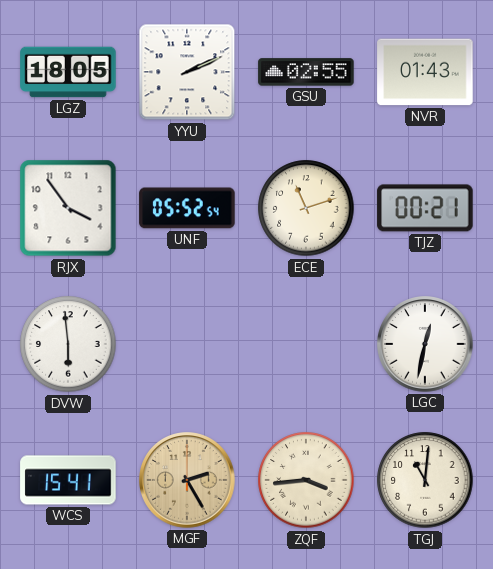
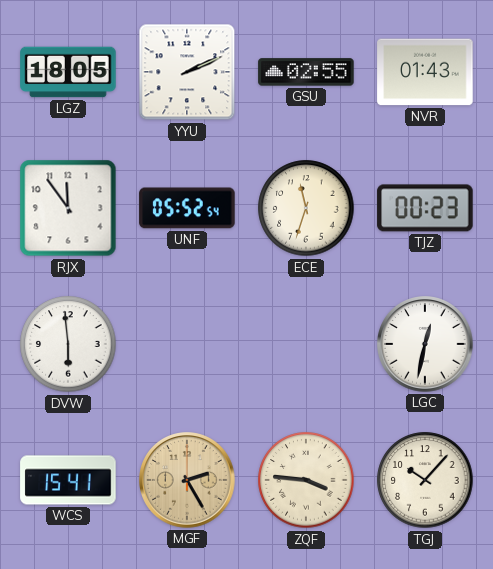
RJX: 3:54 -> 11:54
ECE: 11:12 -> 11:33
TJZ: 00:21 -> 00:23
ZQF: 3:44 -> 3:46
TGJ: 11:01 -> 10:07
